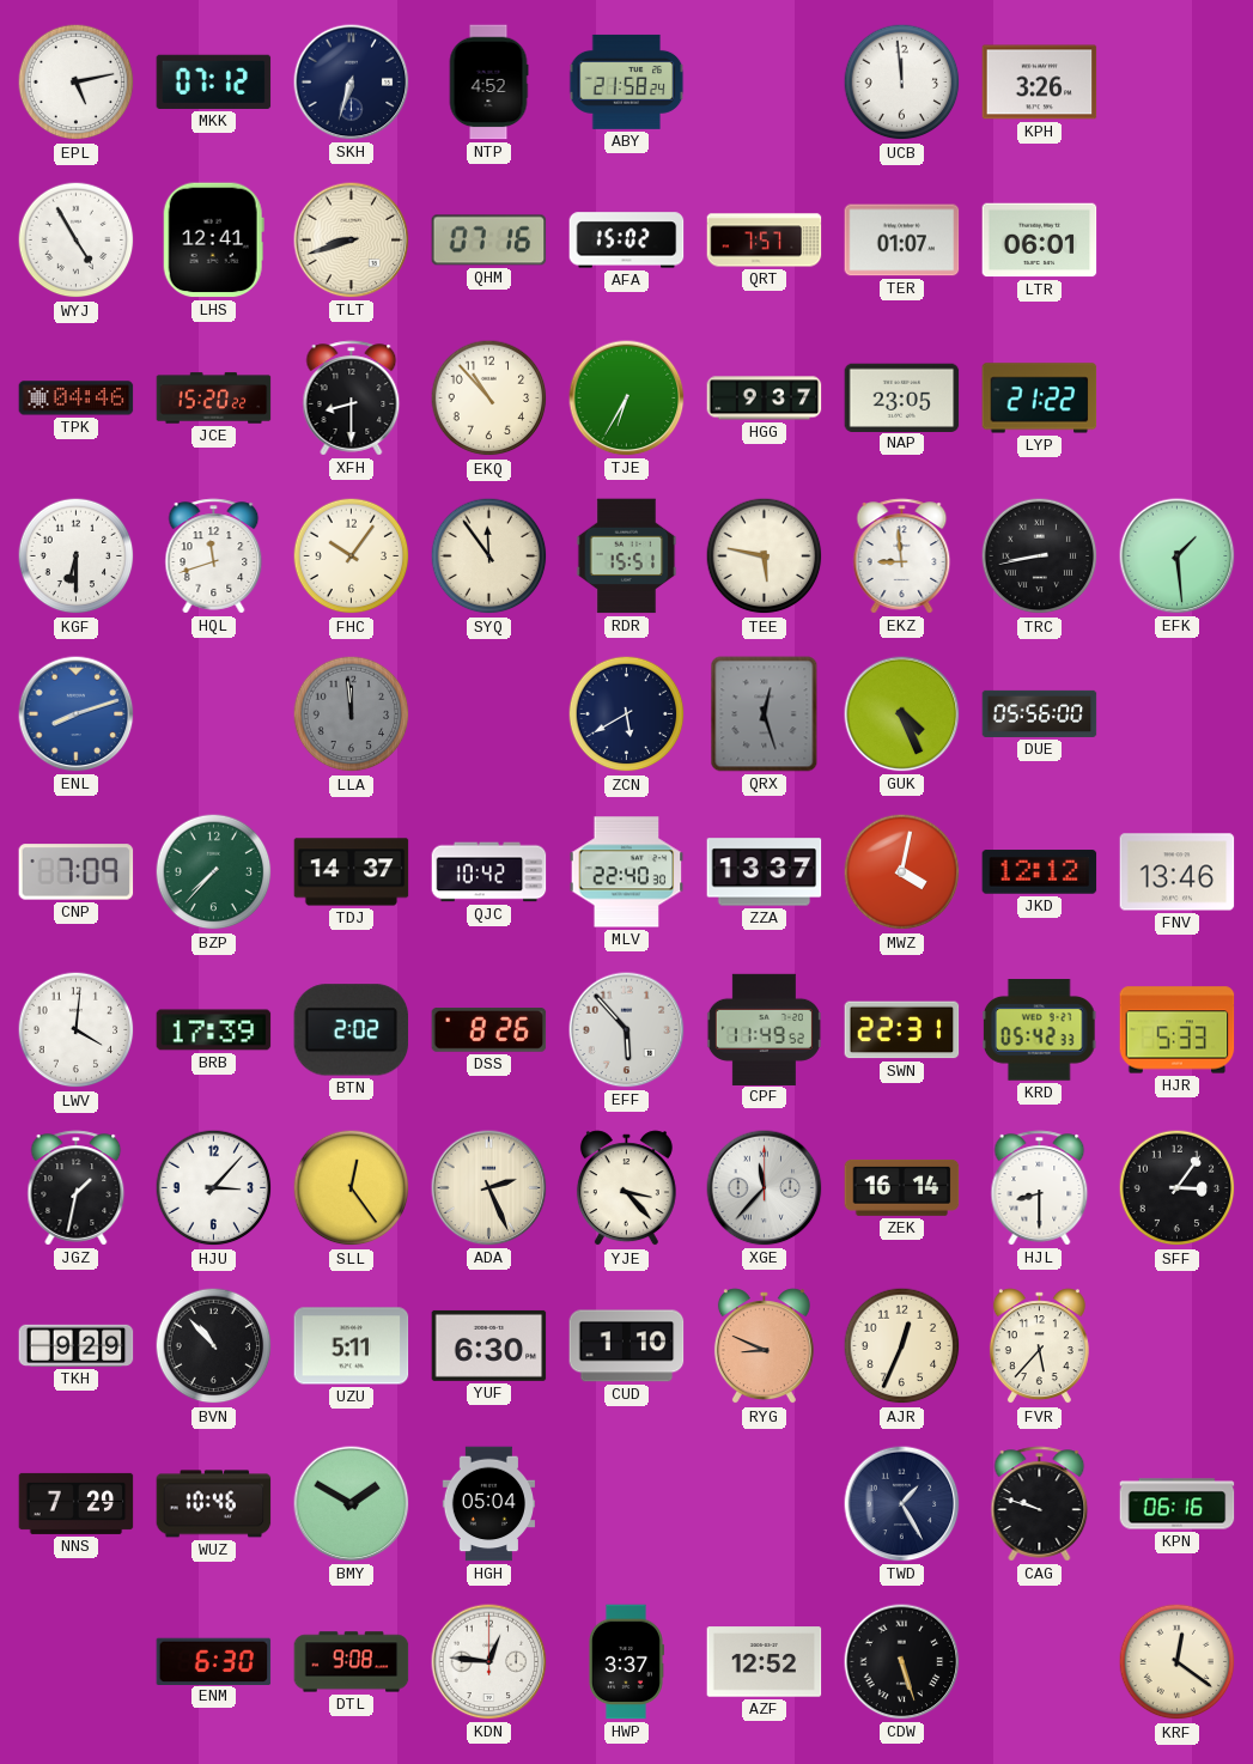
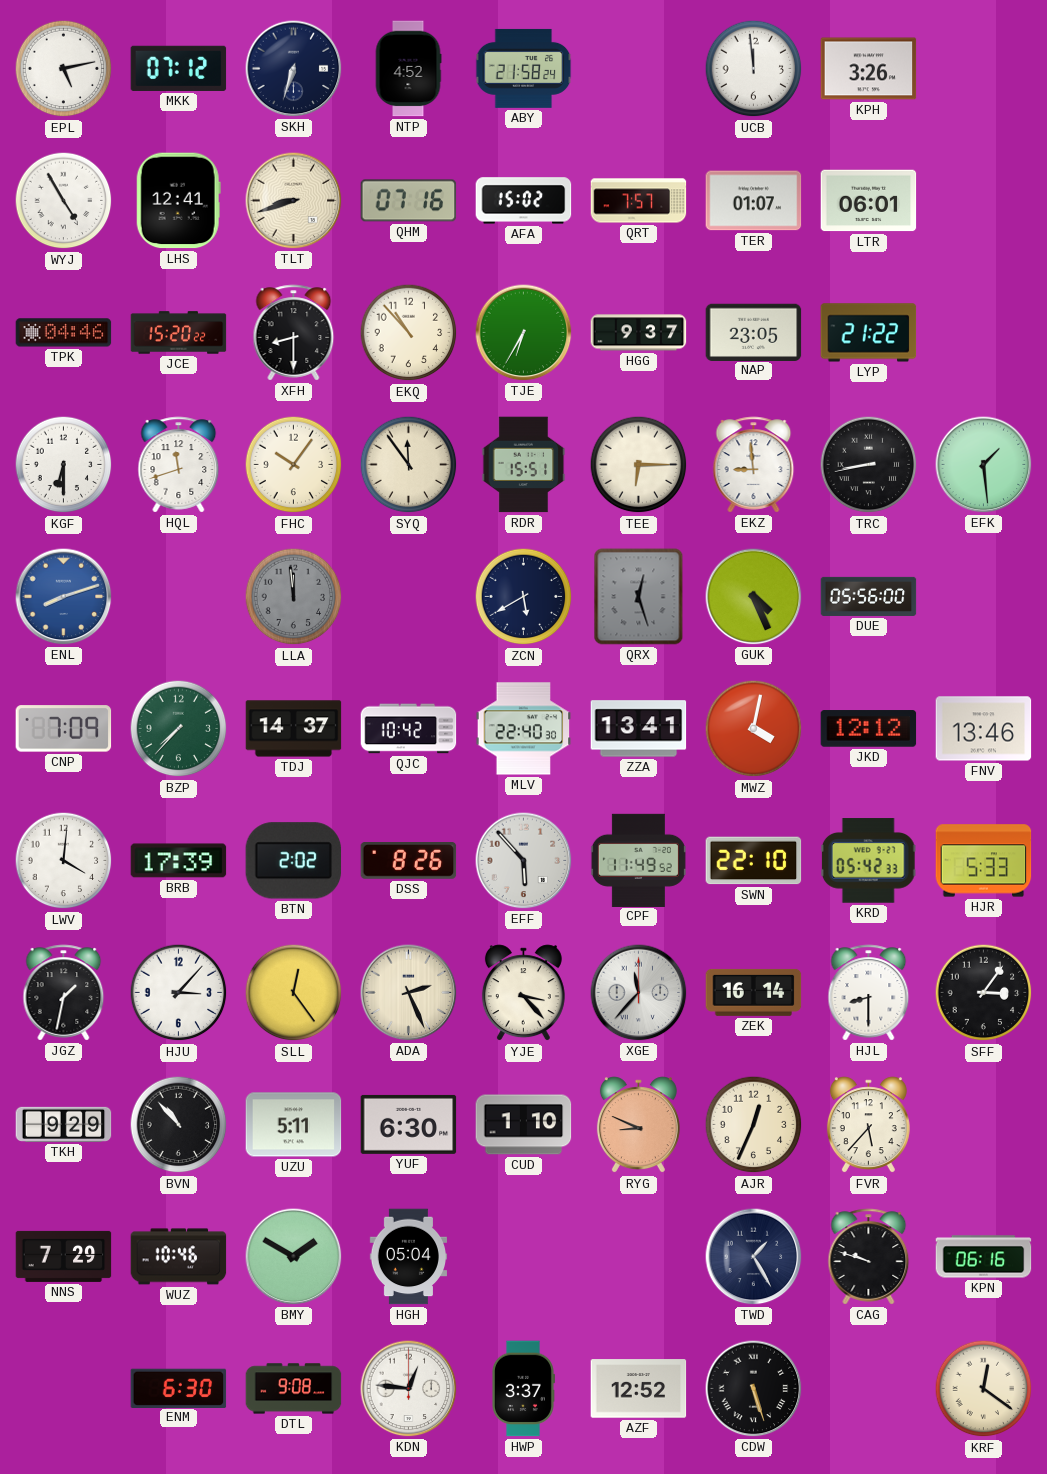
TEE: 5:47 -> 6:15
ZZA: 13:37 -> 13:41
SWN: 22:31 -> 22:10
